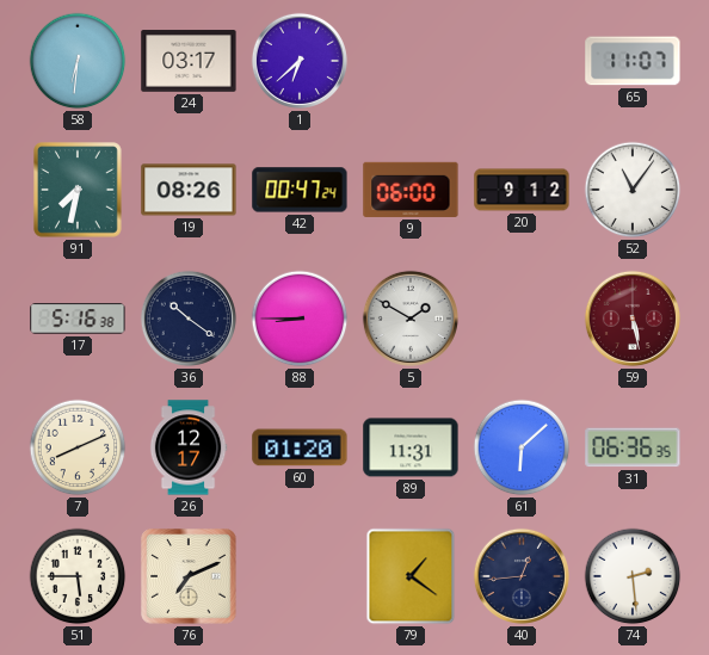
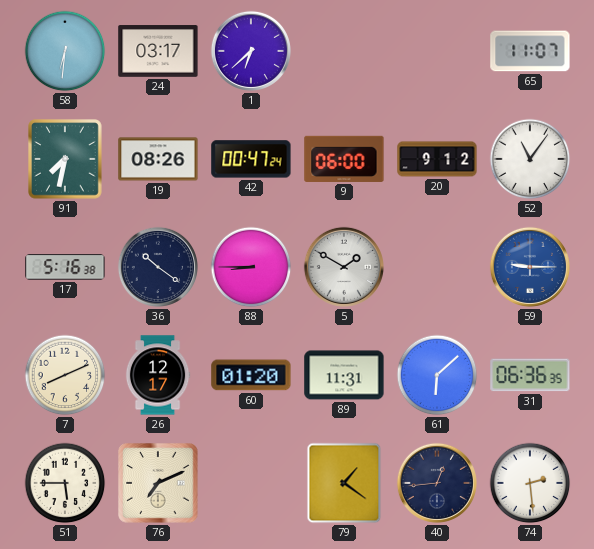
59: 5:28 -> 9:15
59 dial: burgundy -> blue
